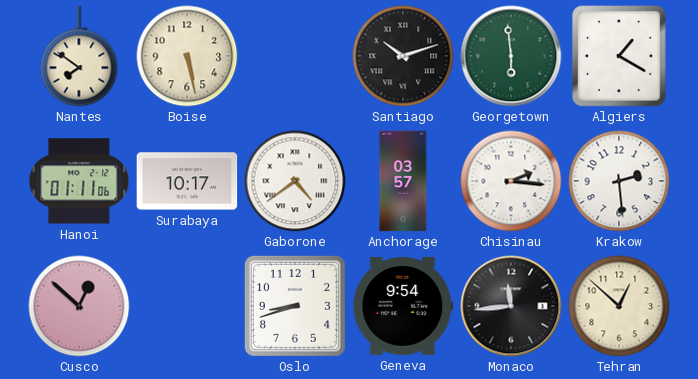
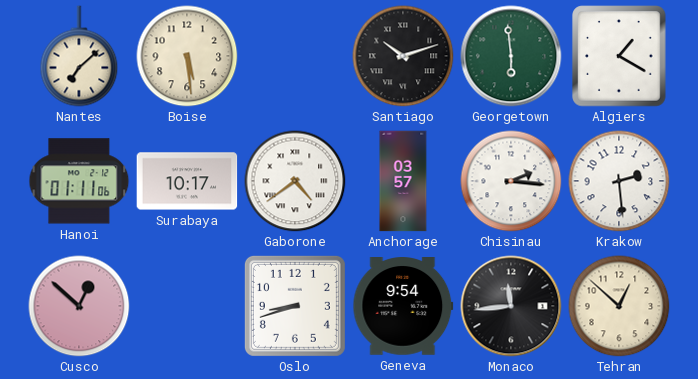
Nantes: 7:51 -> 7:08
Boise: 5:28 -> 5:29
